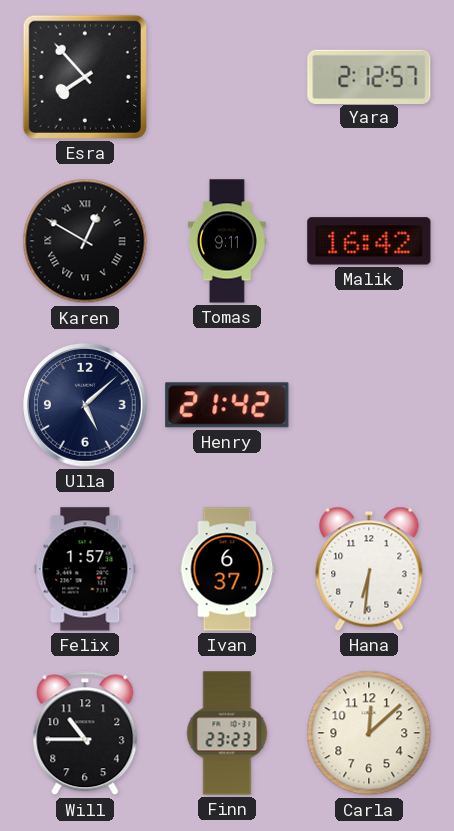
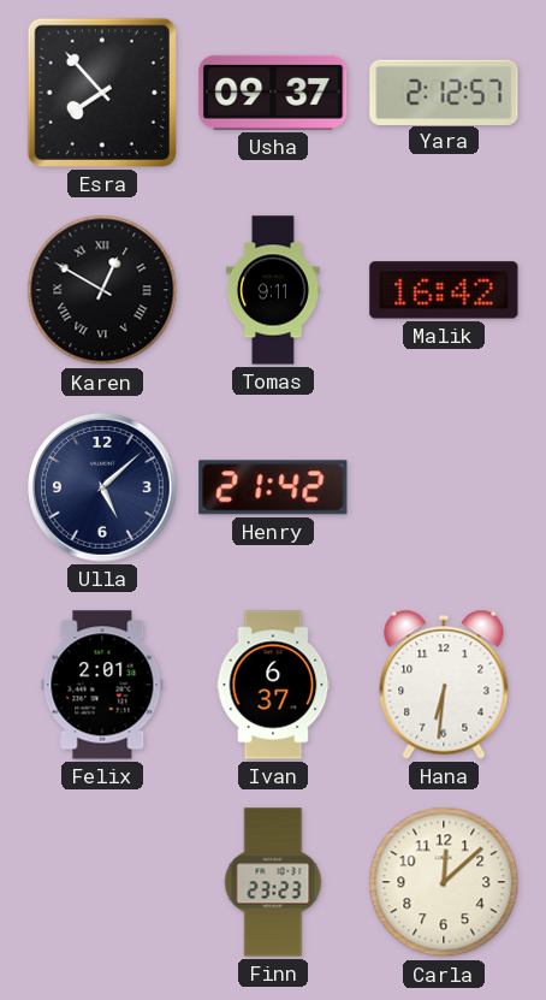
Usha: none -> 09:37
Felix: 1:57 -> 2:01
Will: 10:45 -> none
